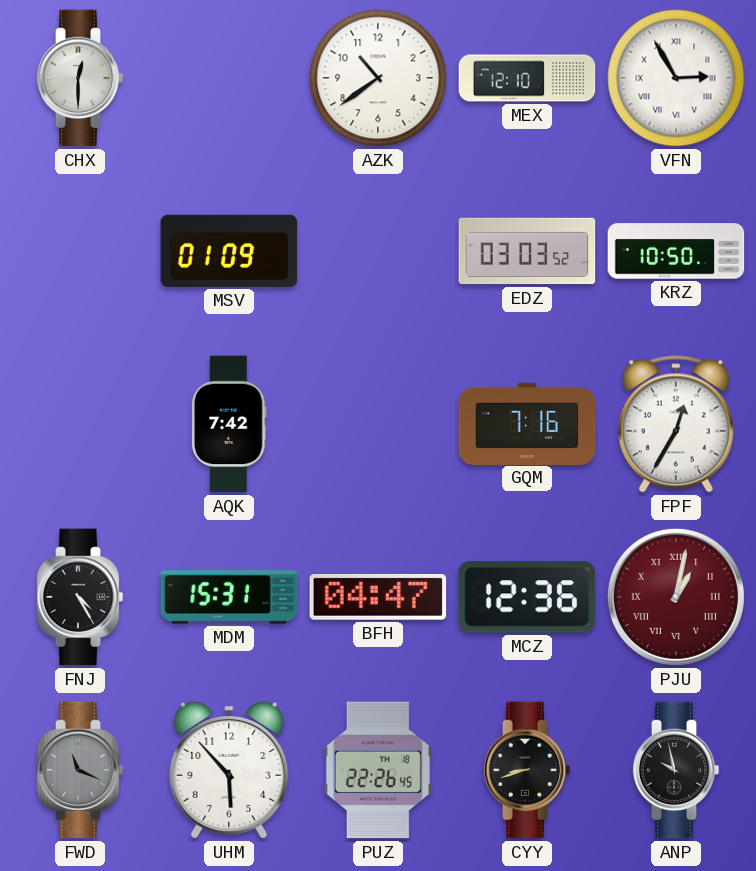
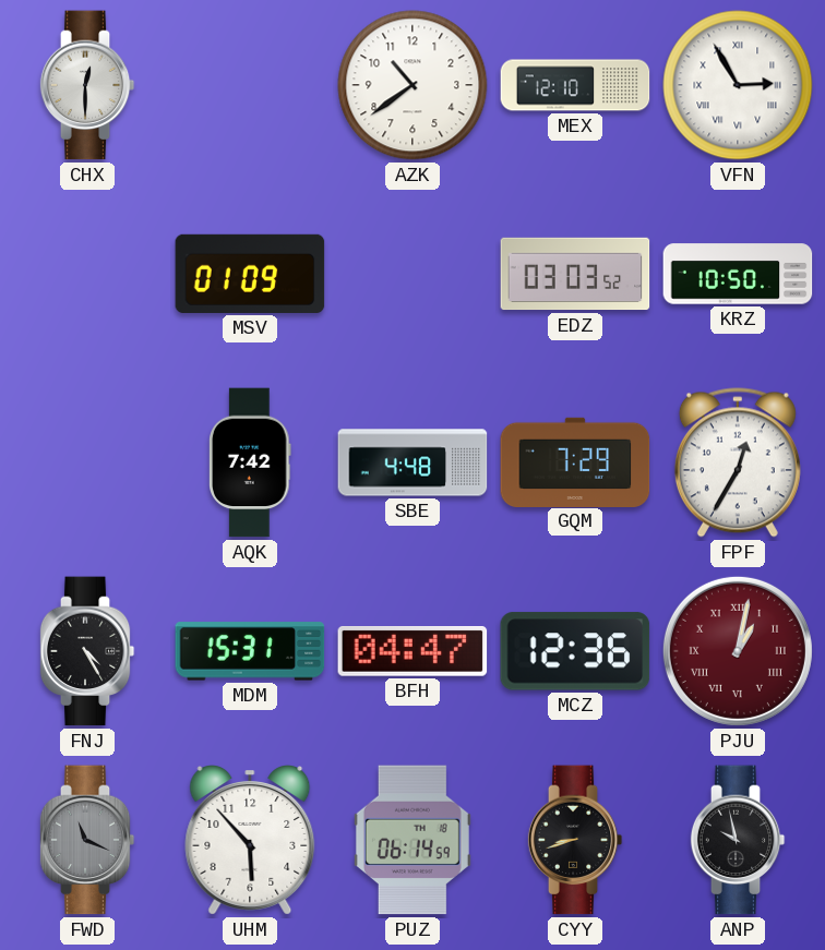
SBE: none -> 4:48
GQM: 7:16 -> 7:29
PUZ: 22:26 -> 06:14
